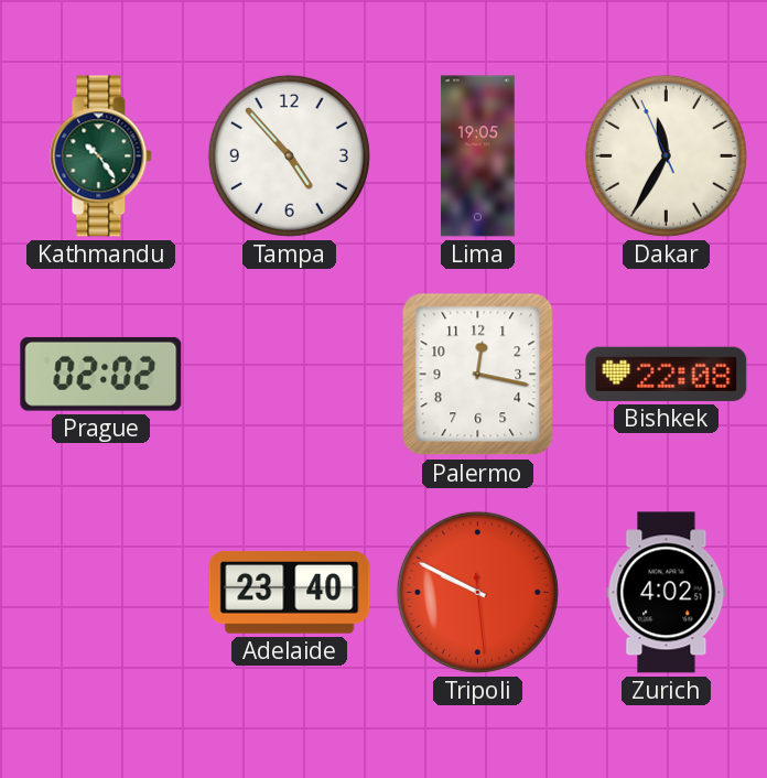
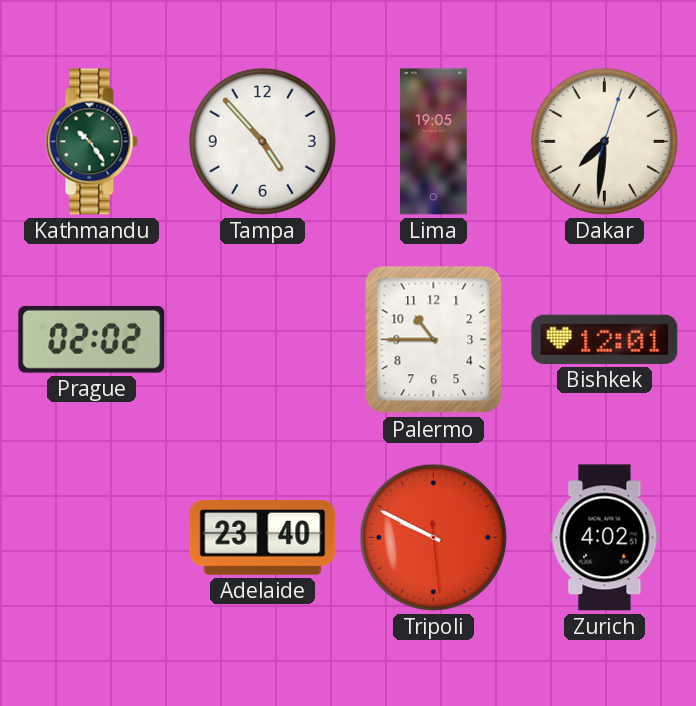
Dakar: 11:34 -> 7:31
Palermo: 12:17 -> 10:45
Bishkek: 22:08 -> 12:01
